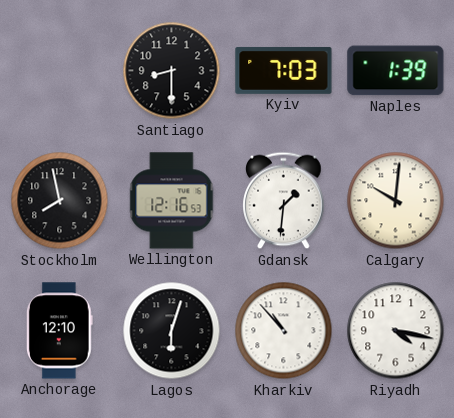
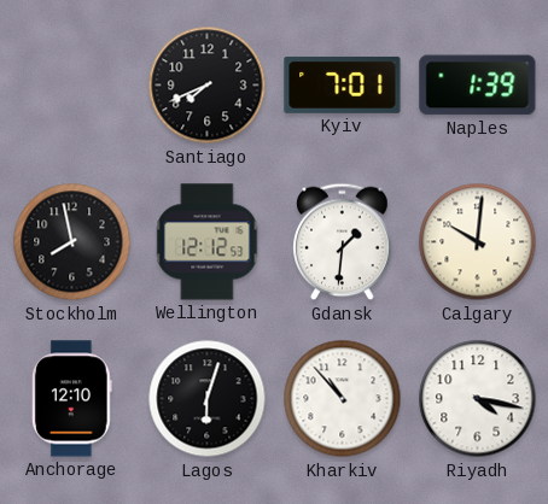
Santiago: 8:30 -> 7:41
Kyiv: 7:03 -> 7:01
Wellington: 12:16 -> 12:12
